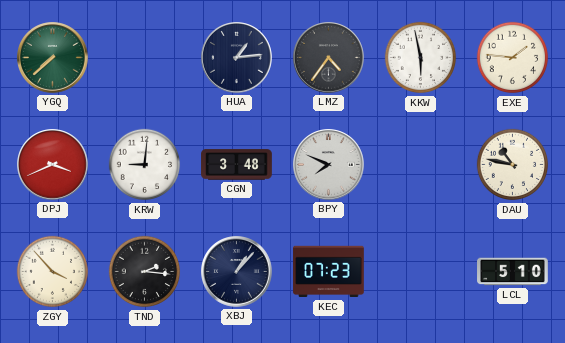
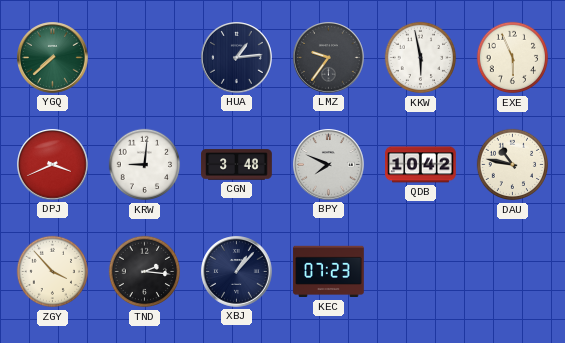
LMZ: 4:36 -> 9:36
EXE: 1:46 -> 5:56
QDB: none -> 10:42
LCL: 5:10 -> none
